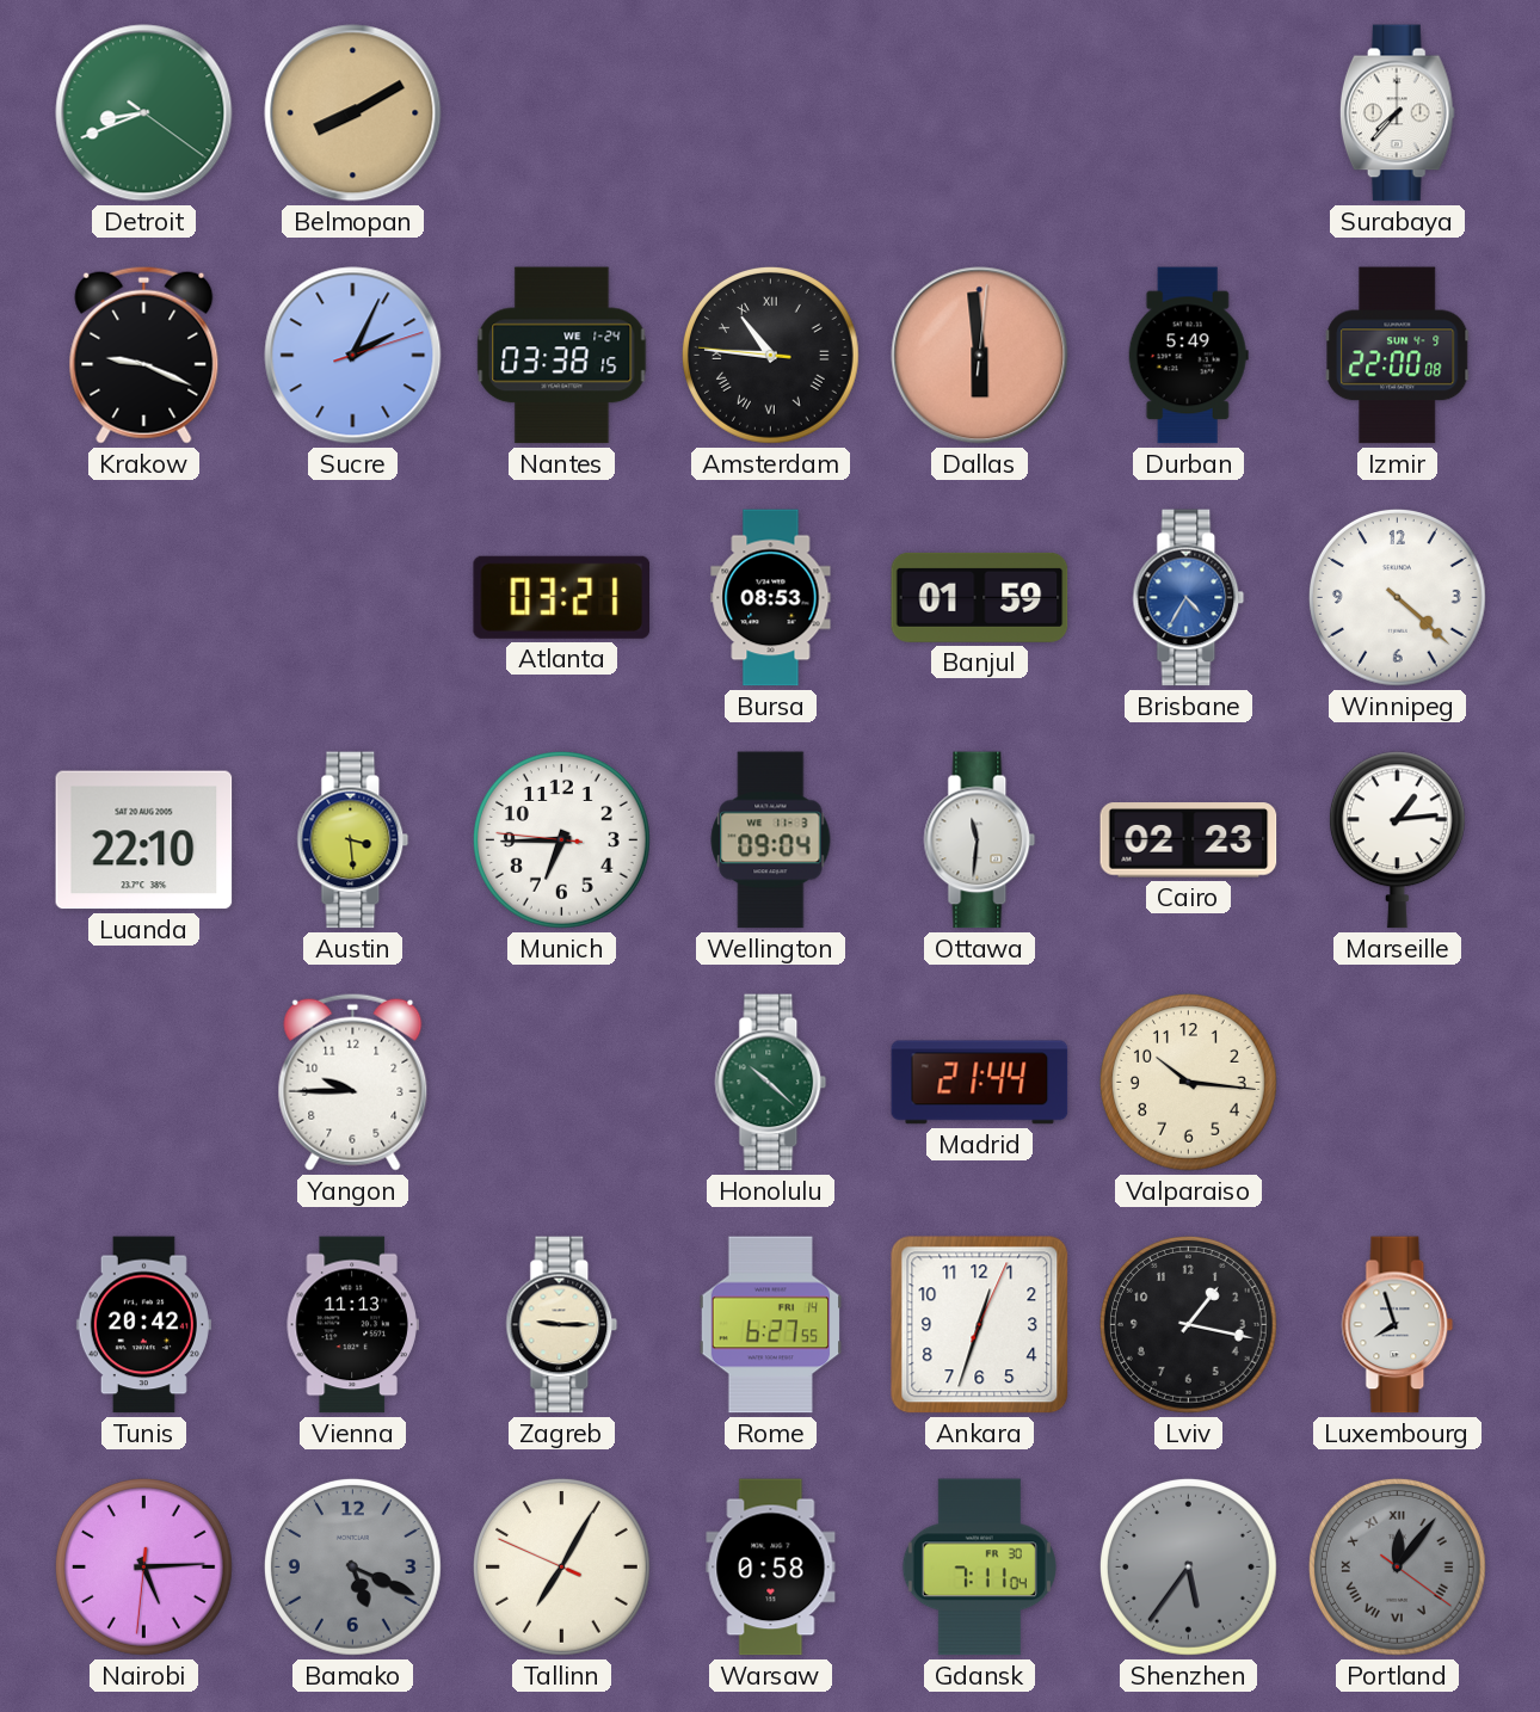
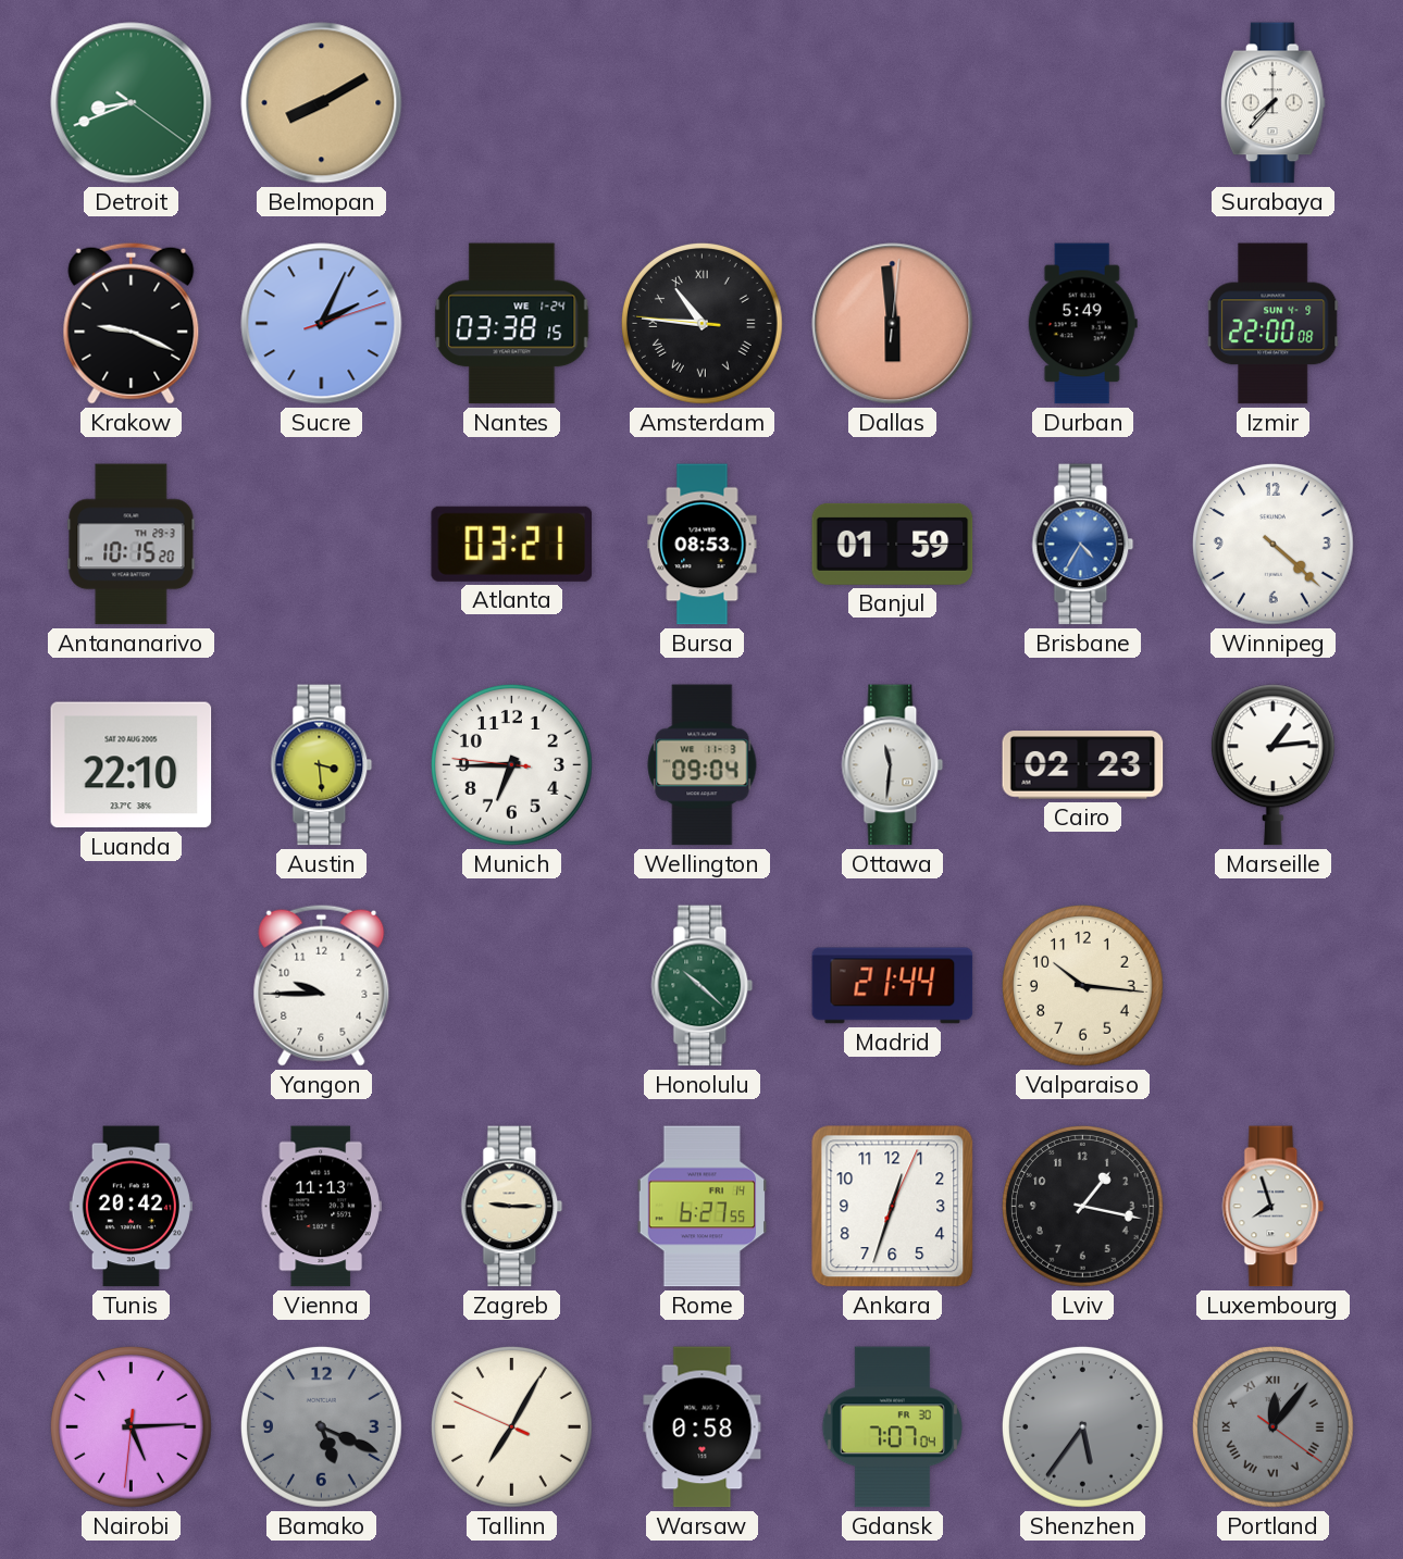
Antananarivo: none -> 10:15
Gdansk: 7:11 -> 7:07
